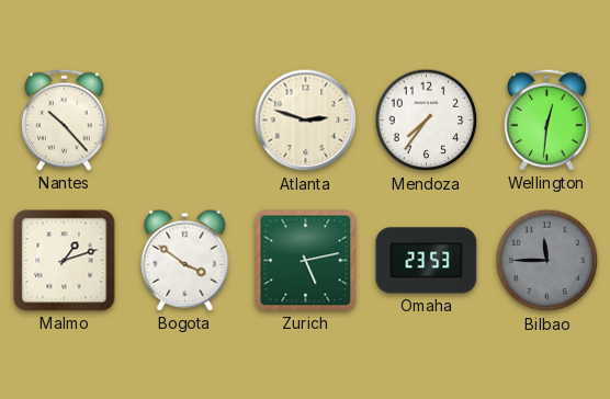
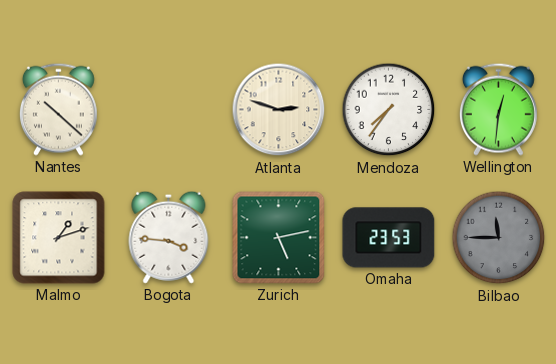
Nantes: 10:23 -> 10:22
Bogota: 3:51 -> 3:46
